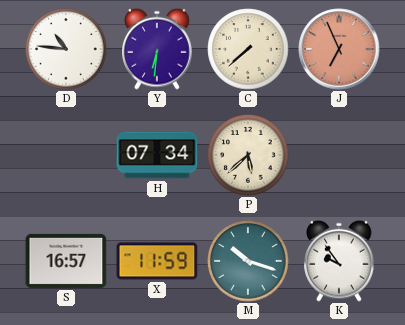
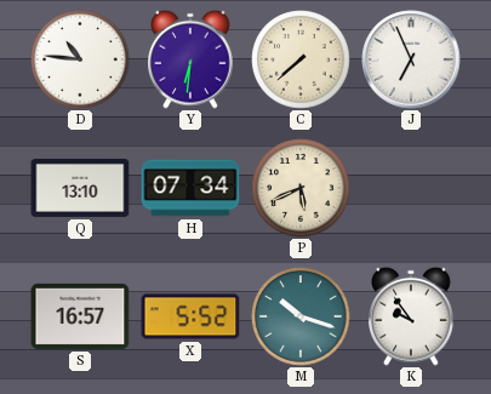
J dial: salmon -> white
Q: none -> 13:10
P: 5:38 -> 5:41
X: 11:59 -> 5:52
